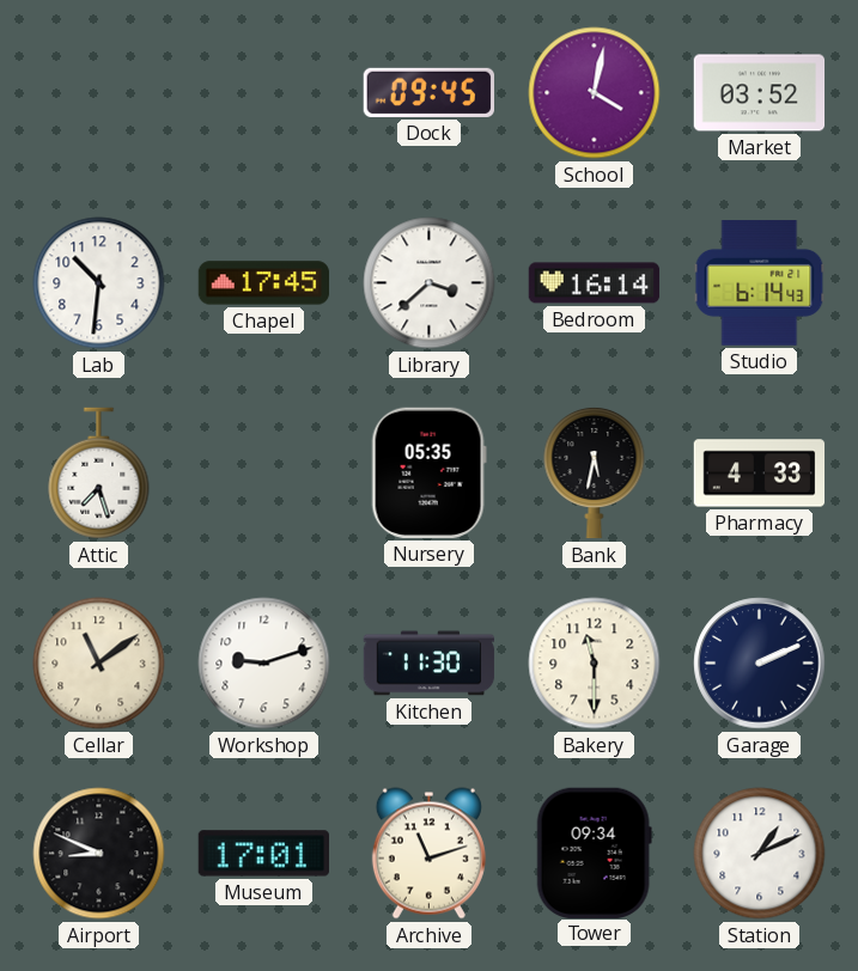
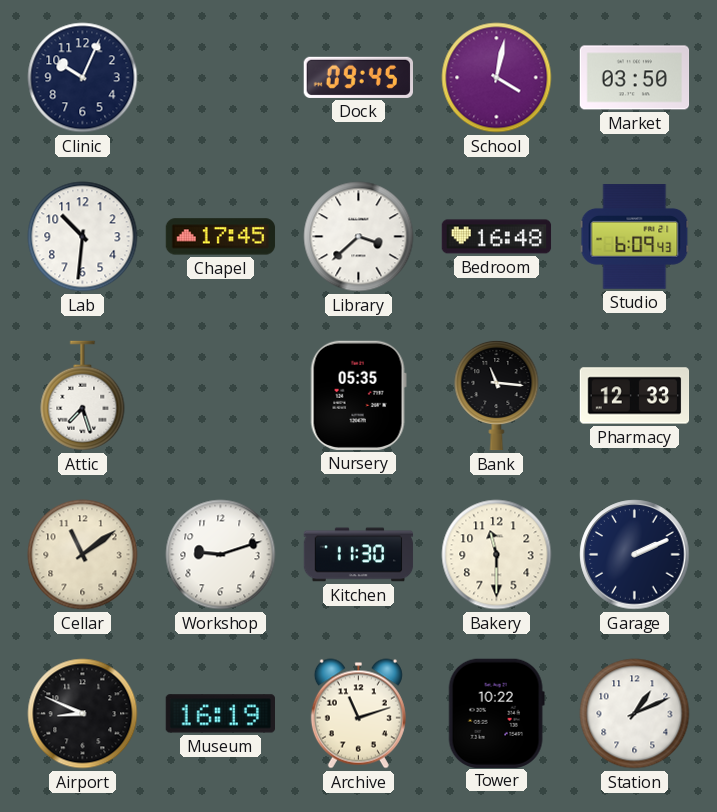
Clinic: none -> 10:04
Market: 03:52 -> 03:50
Bedroom: 16:14 -> 16:48
Studio: 6:14 -> 6:09
Bank: 5:32 -> 11:16
Pharmacy: 4:33 -> 12:33
Museum: 17:01 -> 16:19
Tower: 09:34 -> 10:22
